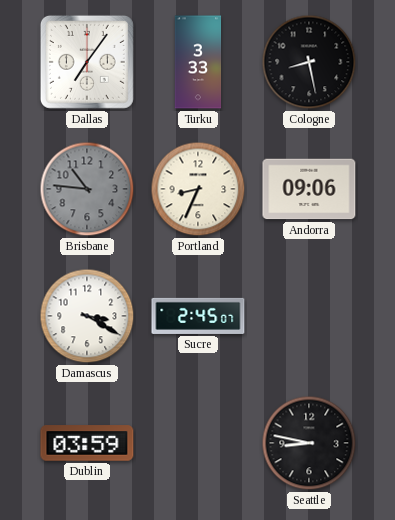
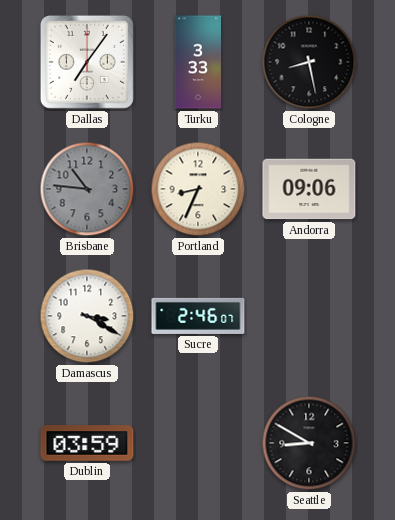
Sucre: 2:45 -> 2:46
Seattle: 8:47 -> 8:50
